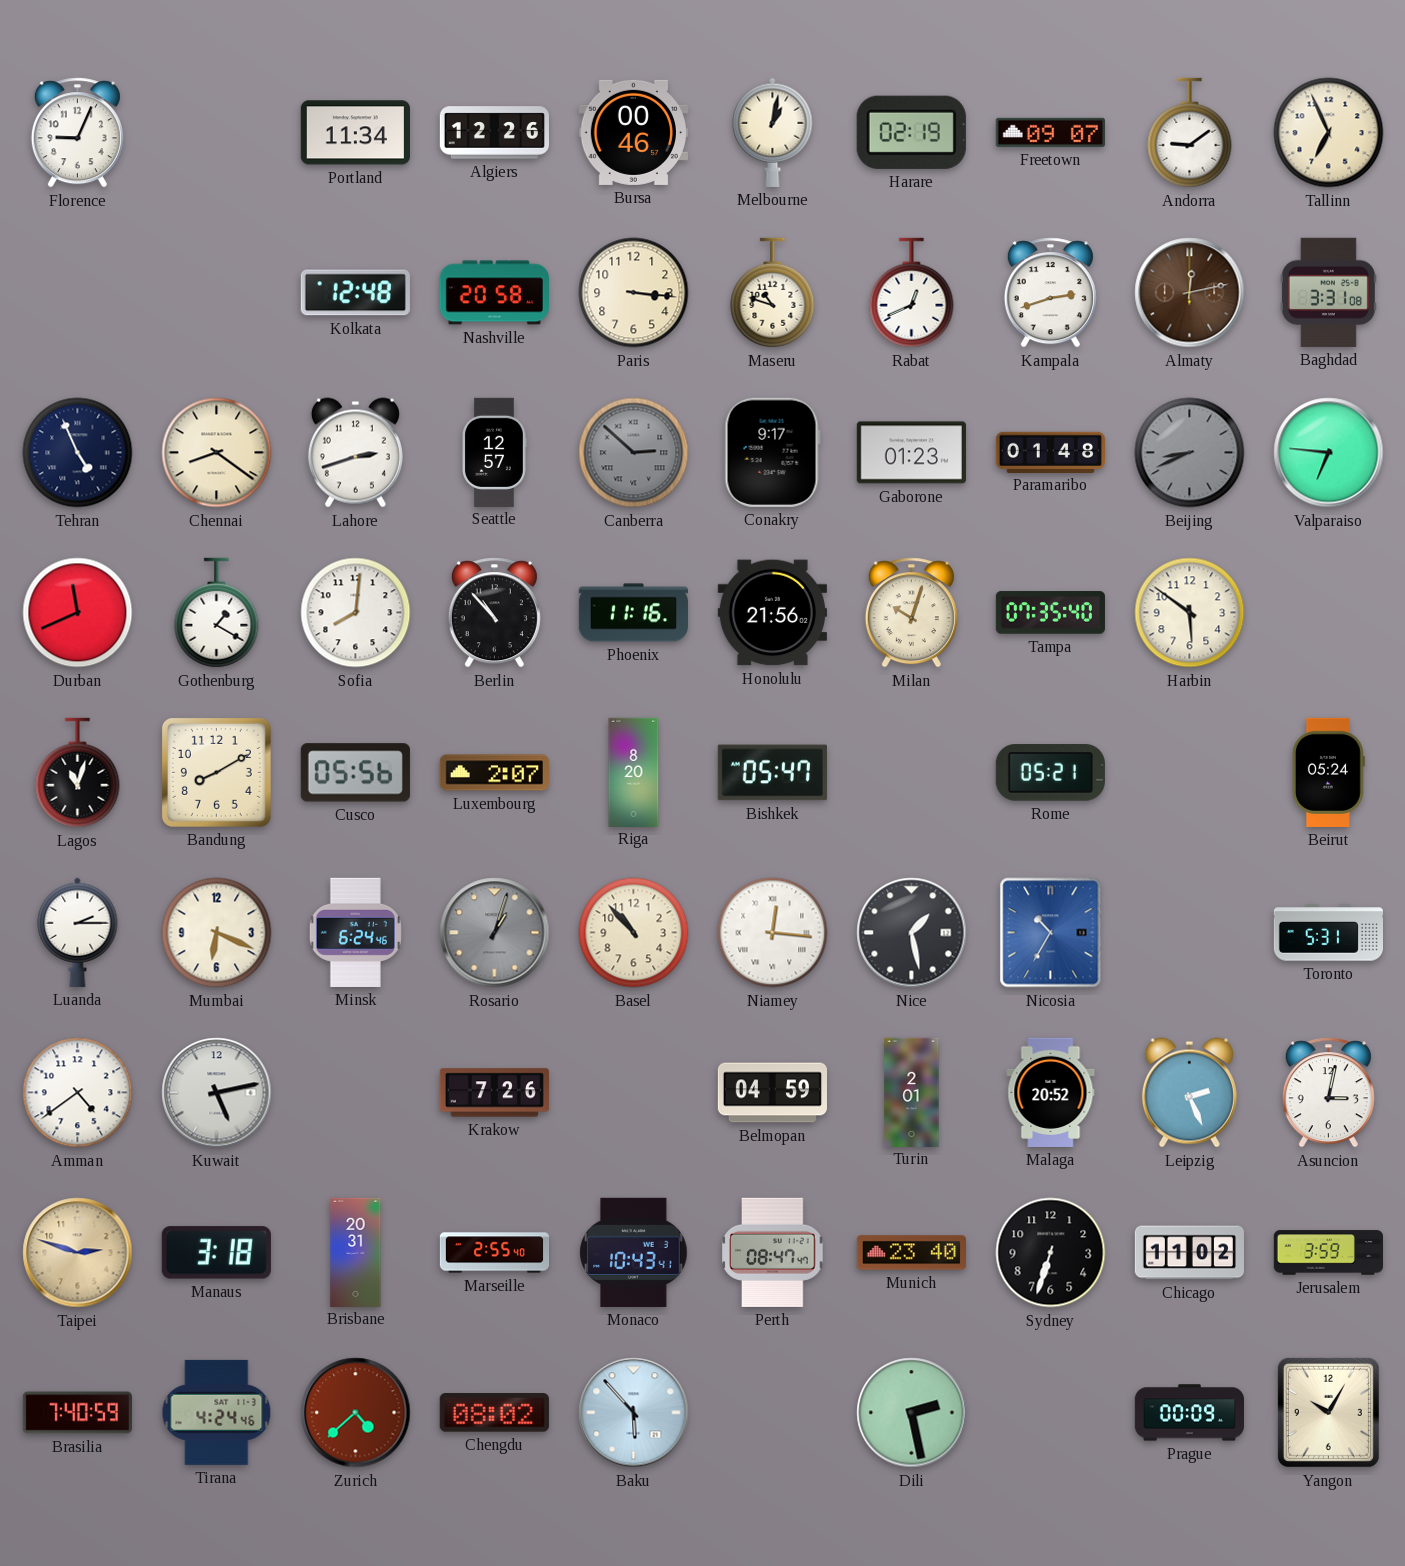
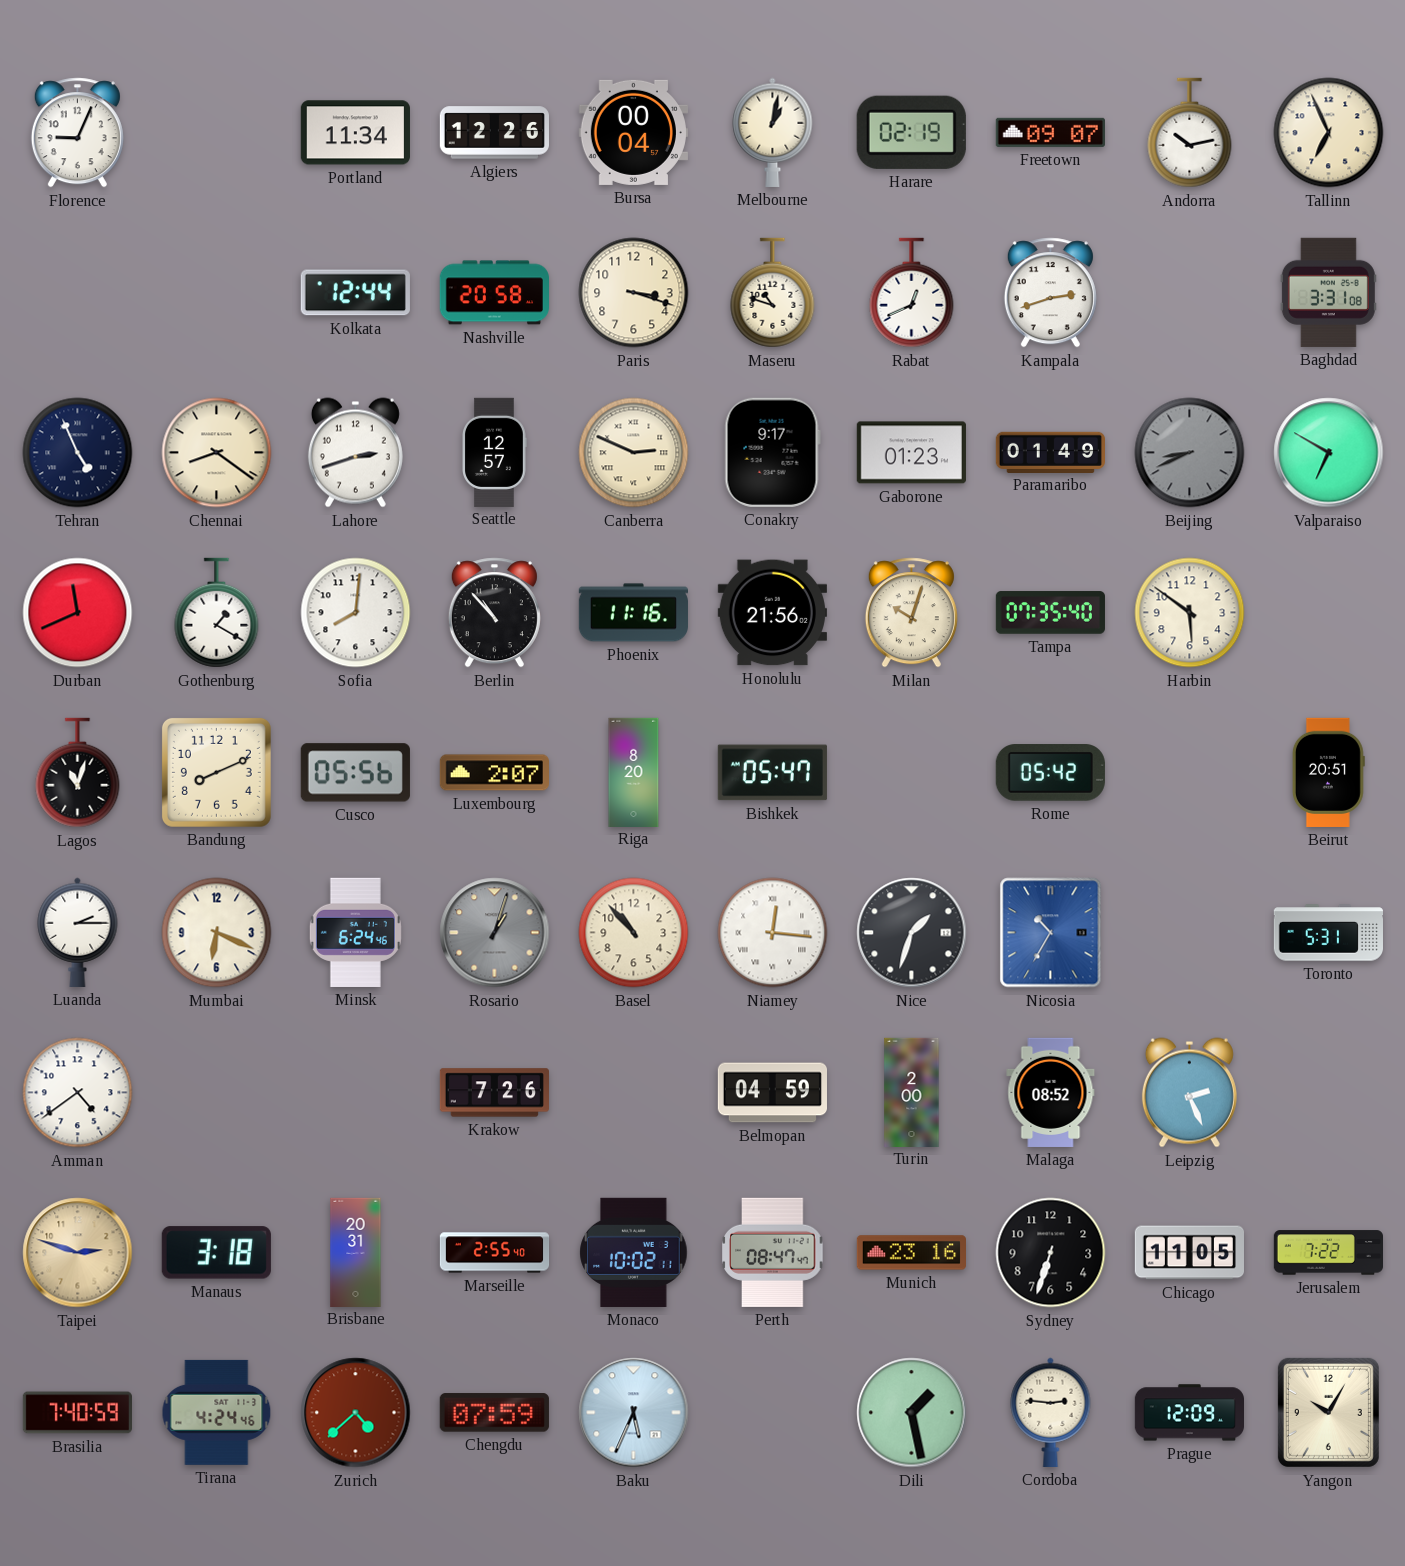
Bursa: 00:46 -> 00:04
Andorra: 9:09 -> 10:13
Kolkata: 12:48 -> 12:44
Paris: 3:16 -> 3:18
Almaty: 12:13 -> none
Canberra: 2:52 -> 2:49
Canberra dial: grey -> cream
Paramaribo: 01:48 -> 01:49
Valparaiso: 6:46 -> 6:50
Bandung: 8:10 -> 8:11
Rome: 05:21 -> 05:42
Beirut: 05:24 -> 20:51
Nice: 1:28 -> 1:33
Kuwait: 5:13 -> none
Turin: 2:01 -> 2:00
Malaga: 20:52 -> 08:52
Asuncion: 3:02 -> none
Monaco: 10:43 -> 10:02
Munich: 23:40 -> 23:16
Chicago: 11:02 -> 11:05
Jerusalem: 3:59 -> 7:22
Chengdu: 08:02 -> 07:59
Baku: 5:53 -> 5:34
Dili: 2:28 -> 1:28
Cordoba: none -> 2:46
Prague: 00:09 -> 12:09
